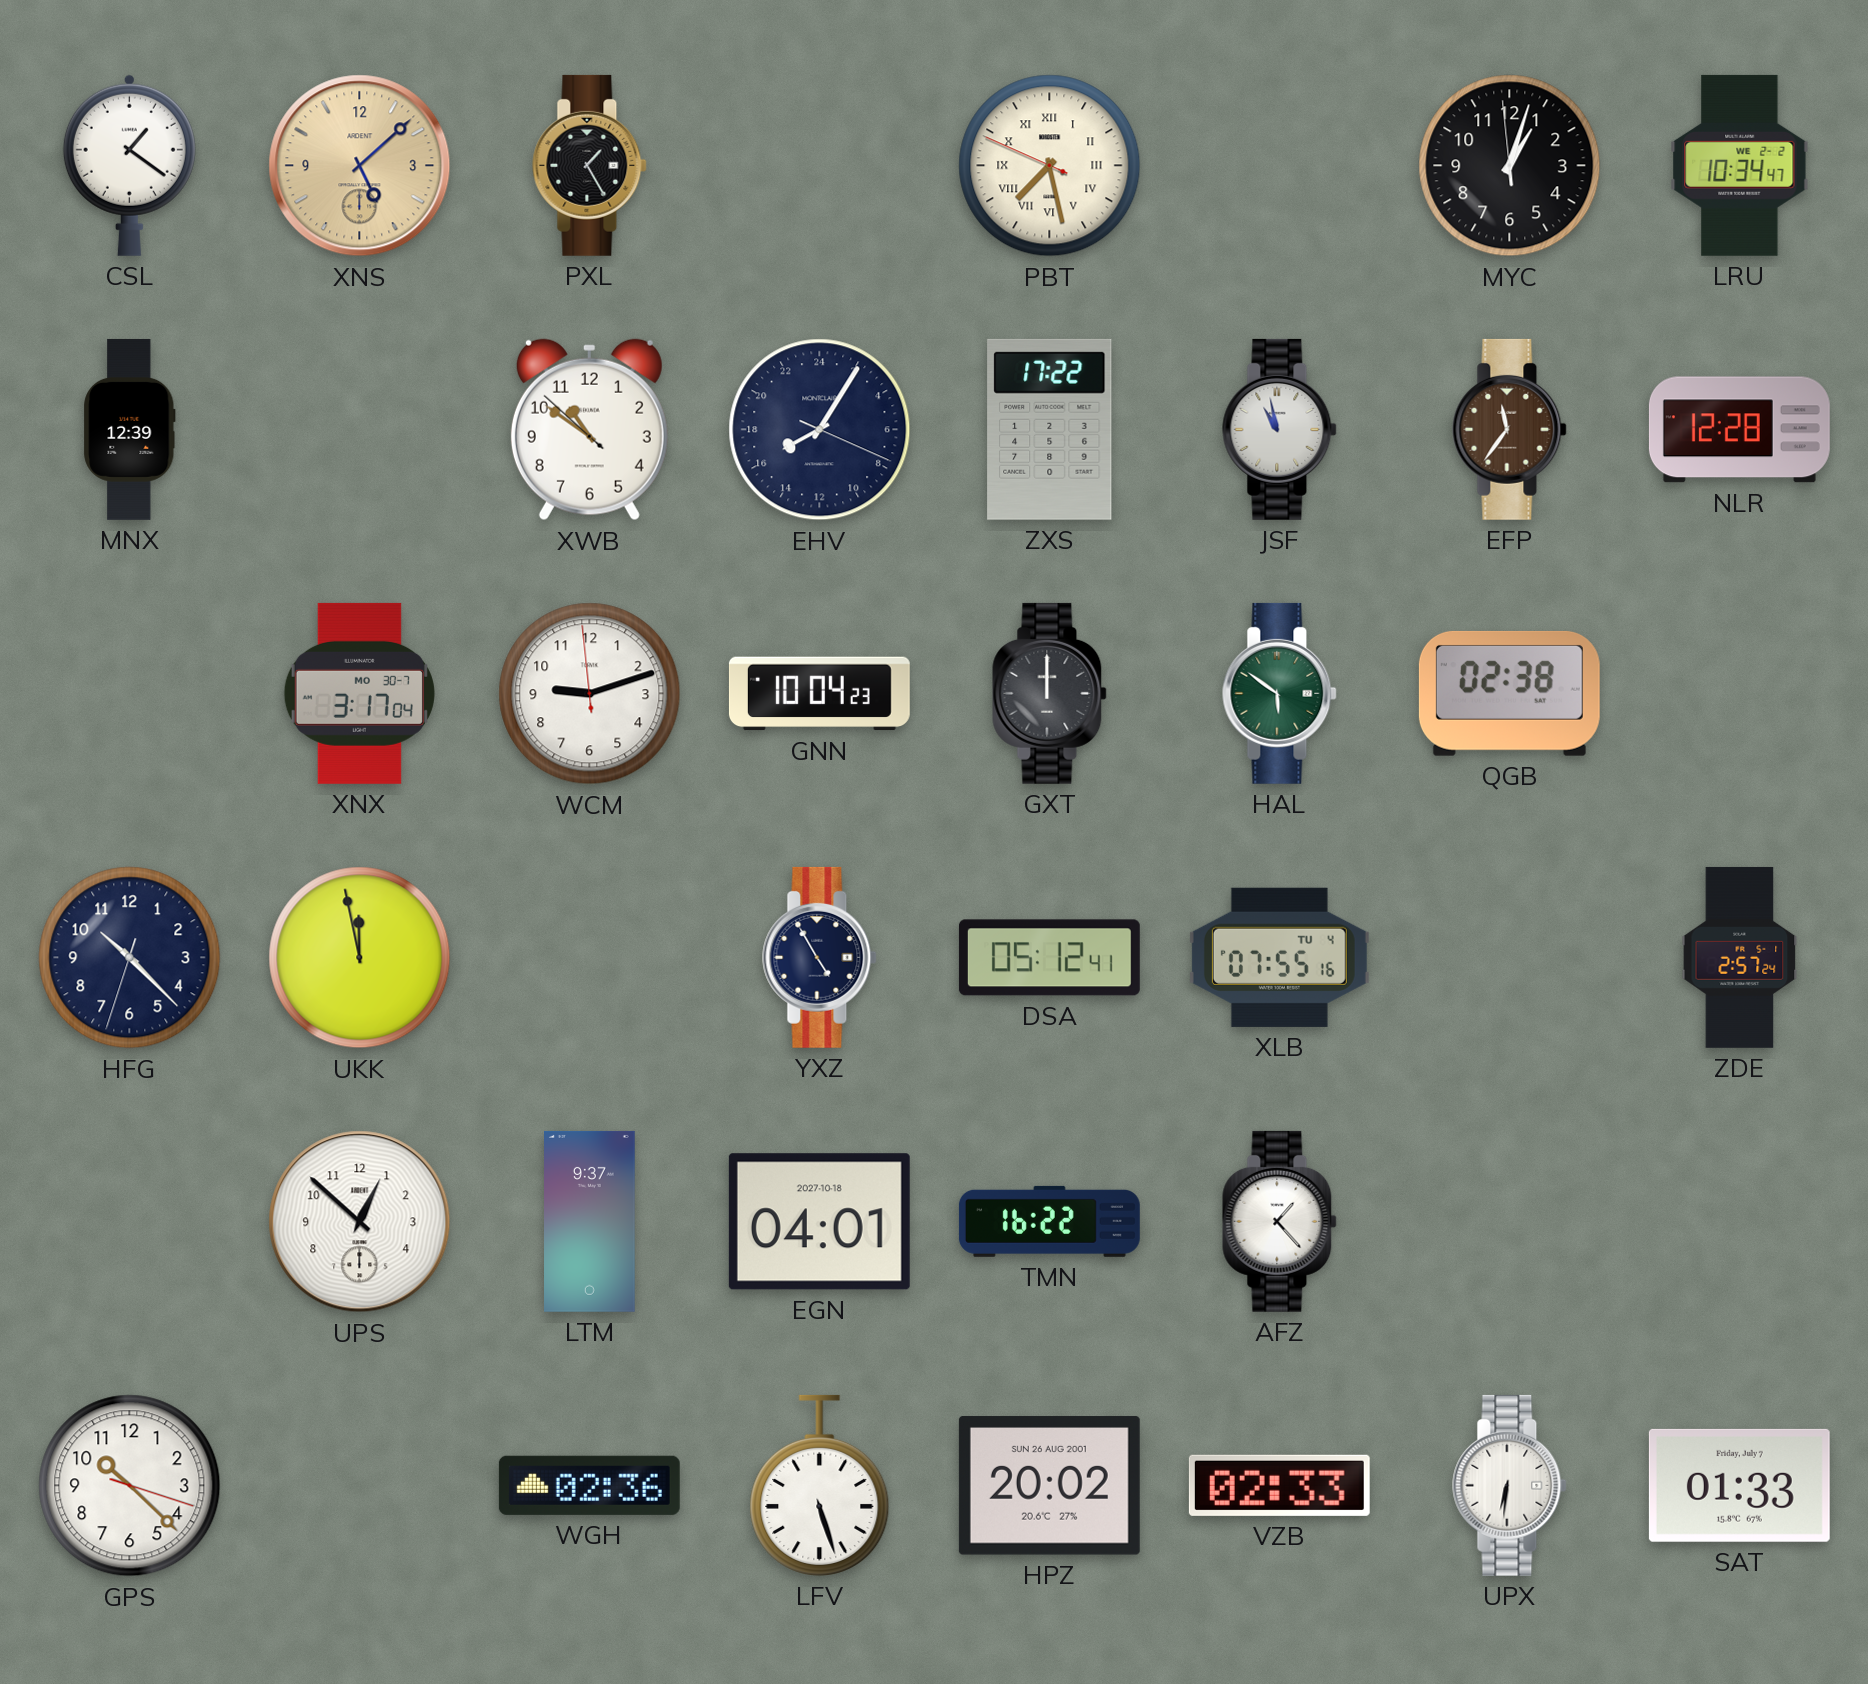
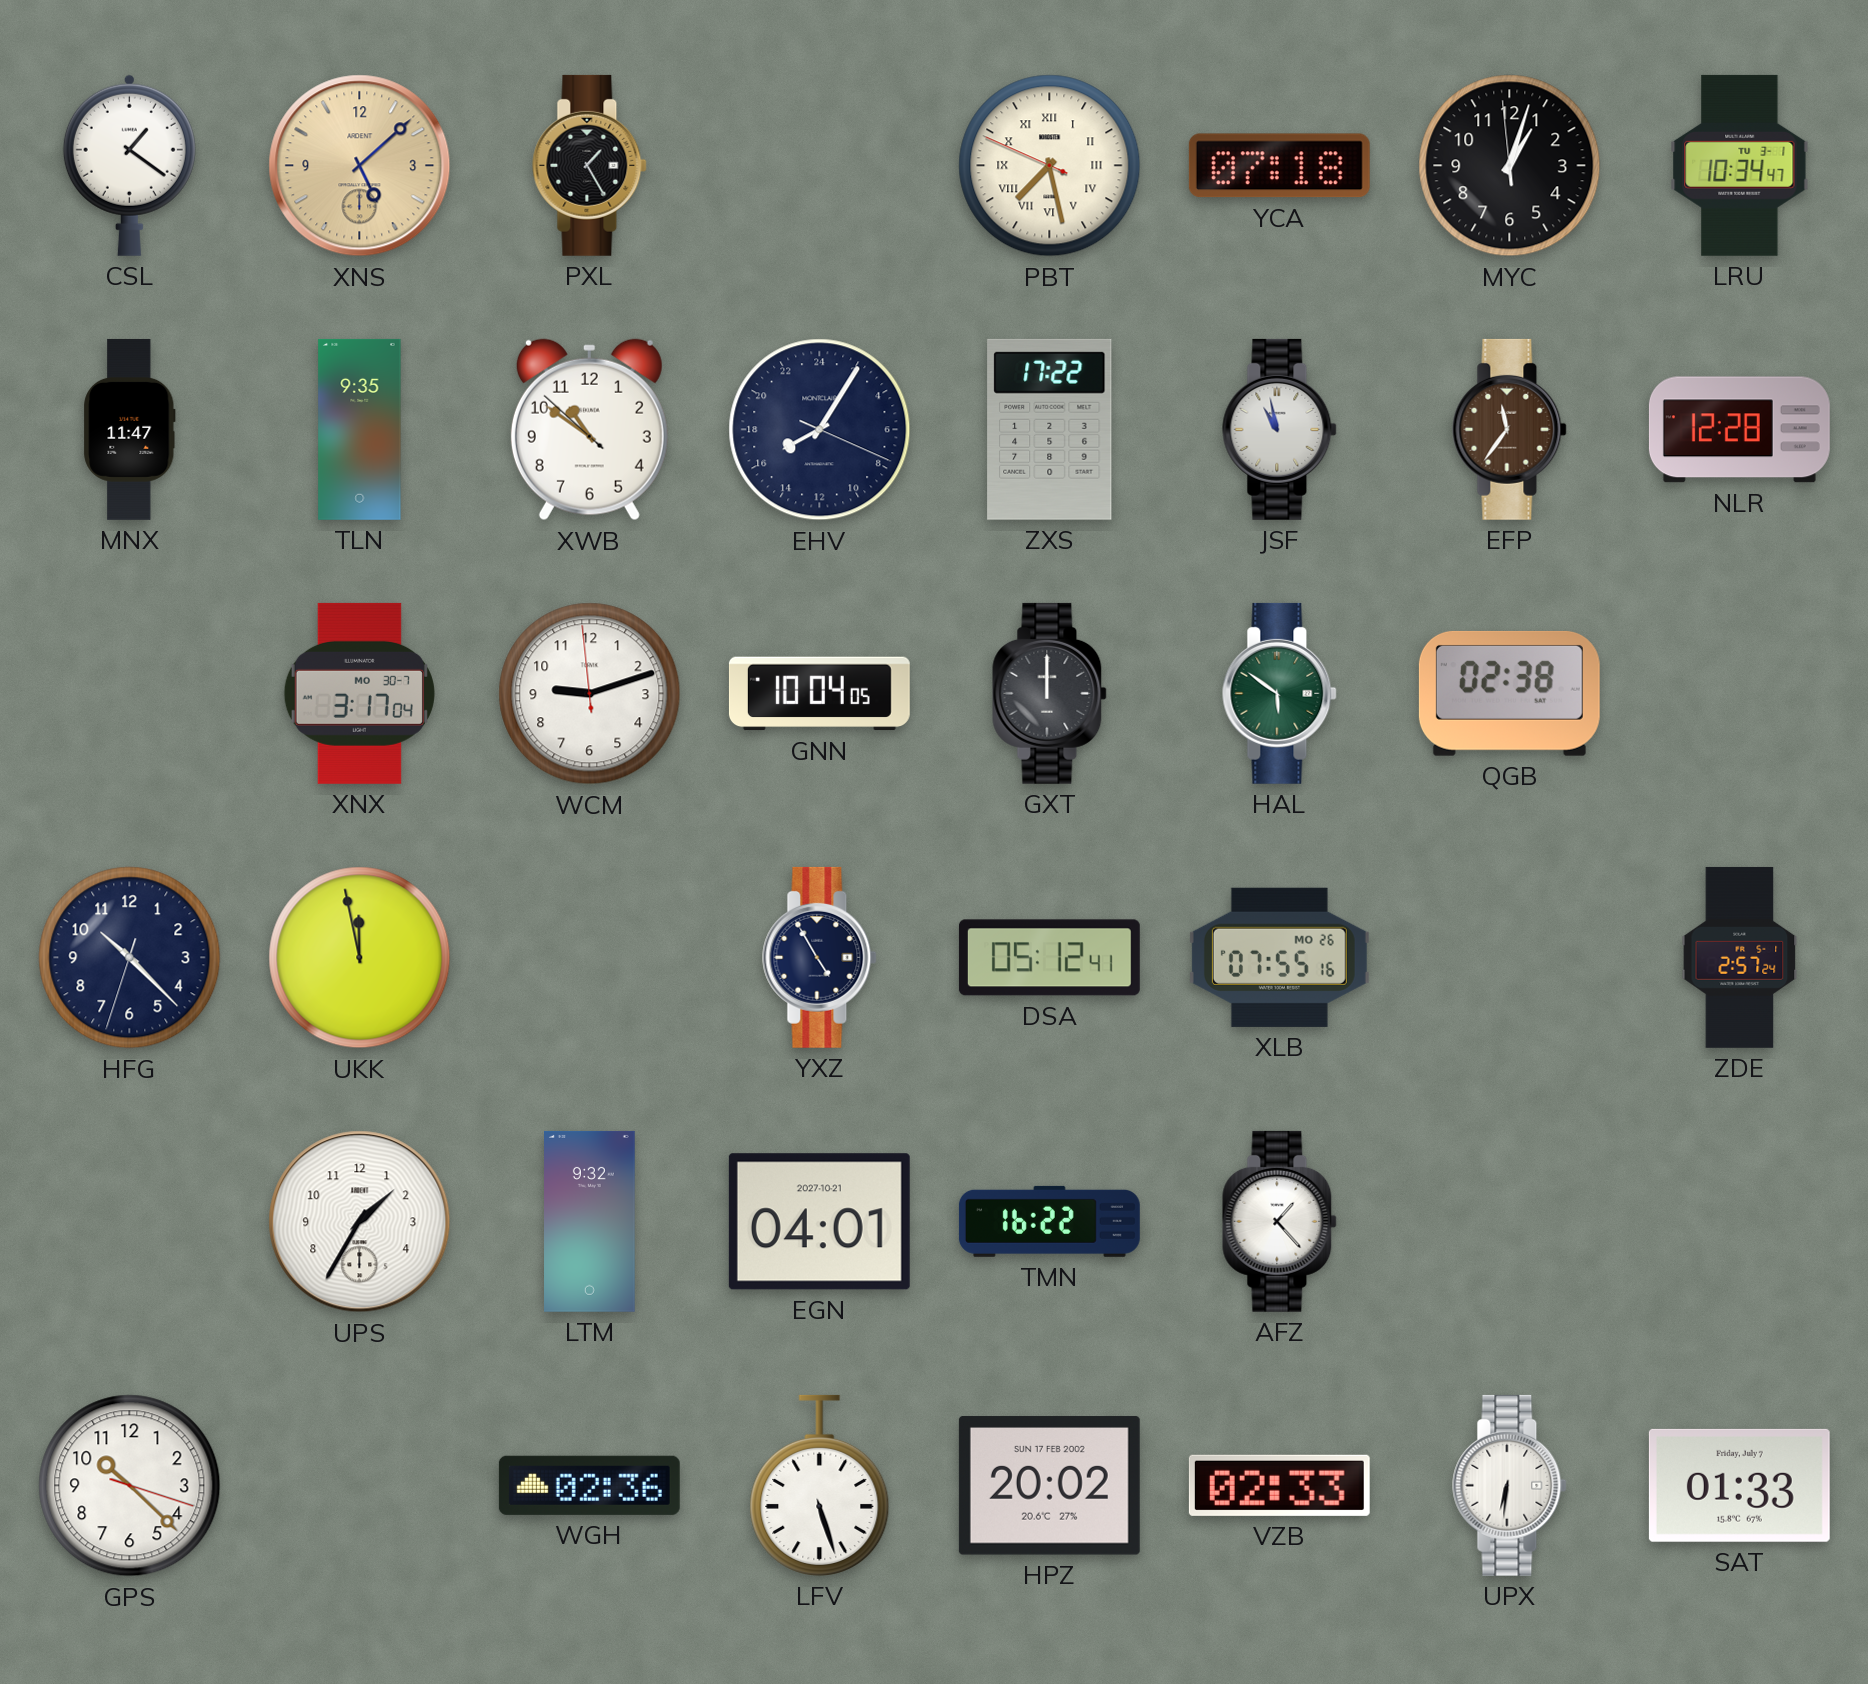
YCA: none -> 07:18
LRU date: WE 2-2 -> TU 3-1
MNX: 12:39 -> 11:47
TLN: none -> 9:35
GNN: 10:04:23 -> 10:04:05
XLB date: TU 4 -> MO 26
UPS: 12:52 -> 1:35
LTM: 9:37 -> 9:32
EGN date: 2027-10-18 -> 2027-10-21
HPZ date: SUN 26 AUG 2001 -> SUN 17 FEB 2002
